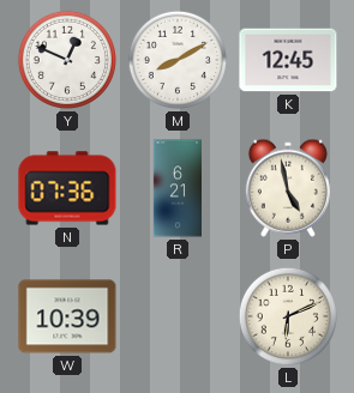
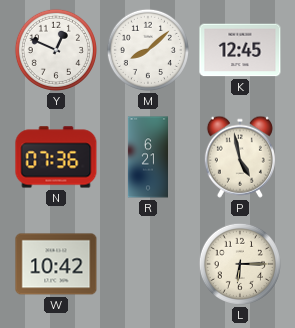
M: 8:10 -> 8:08
W: 10:39 -> 10:42
L: 6:11 -> 6:15
